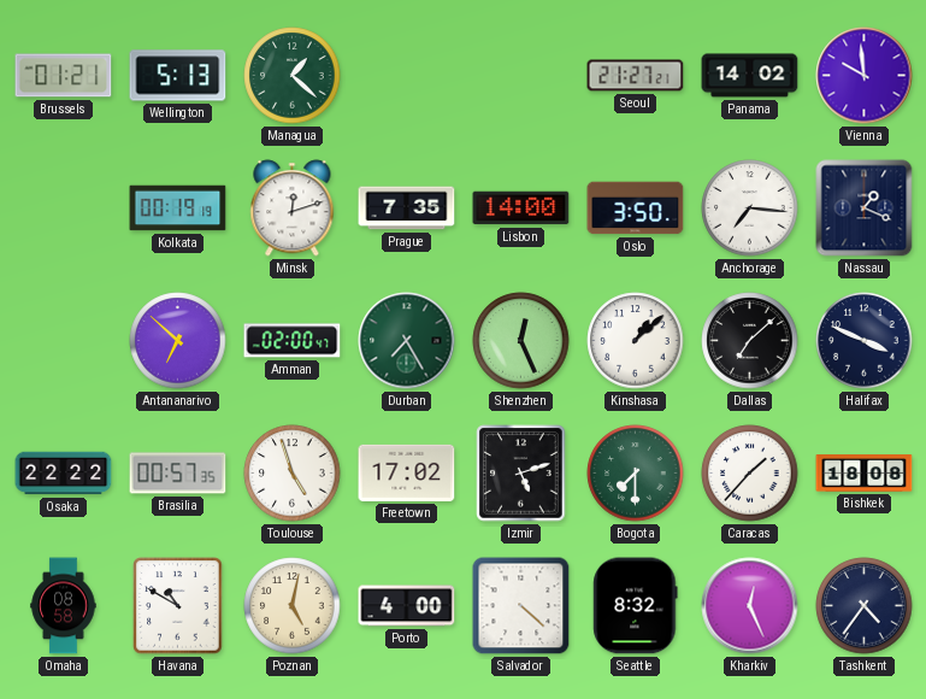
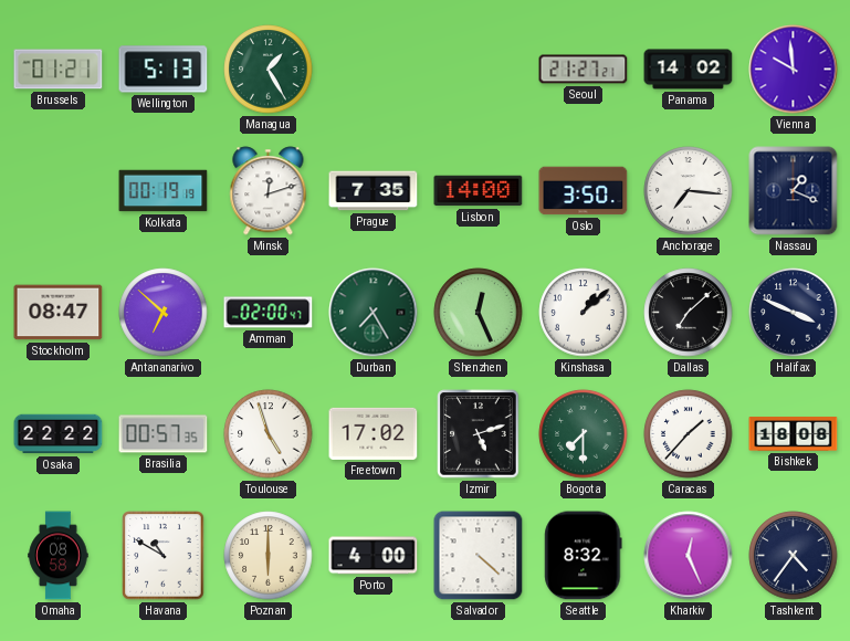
Managua: 1:22 -> 1:25
Stockholm: none -> 08:47
Poznan: 5:02 -> 6:00
